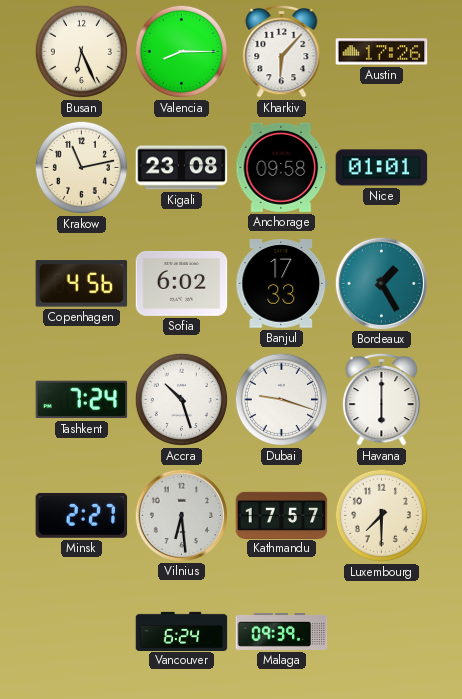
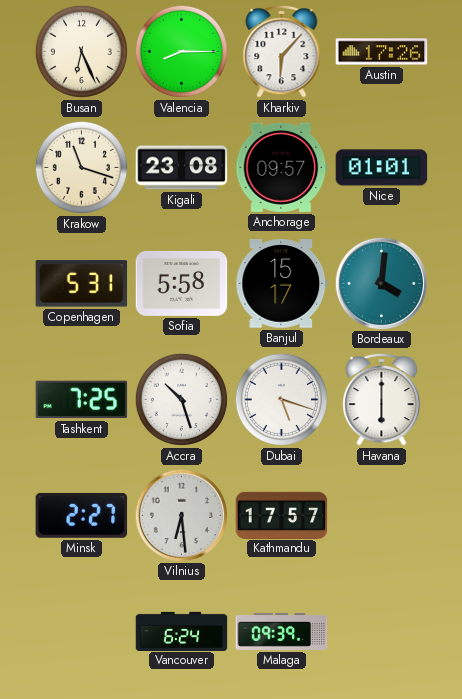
Krakow: 11:13 -> 11:18
Anchorage: 09:58 -> 09:57
Copenhagen: 4:56 -> 5:31
Sofia: 6:02 -> 5:58
Banjul: 17:33 -> 15:17
Bordeaux: 1:25 -> 4:01
Tashkent: 7:24 -> 7:25
Dubai: 9:18 -> 5:18
Luxembourg: 7:30 -> none
